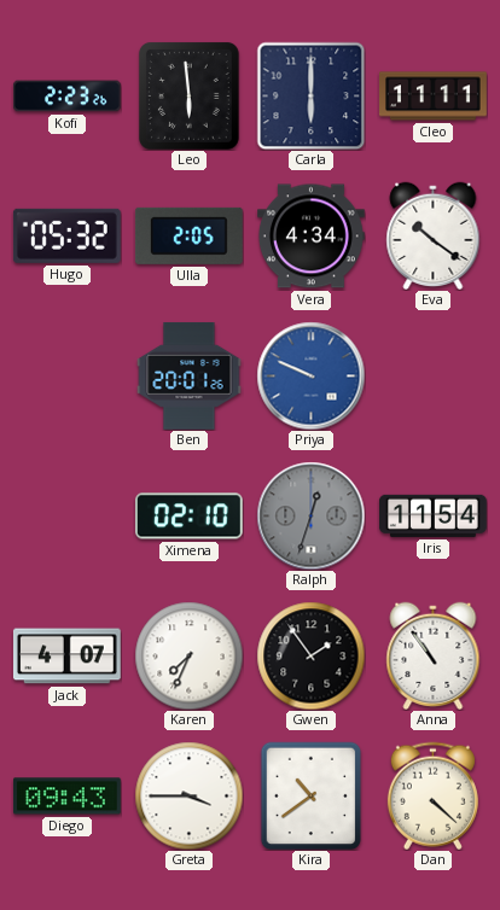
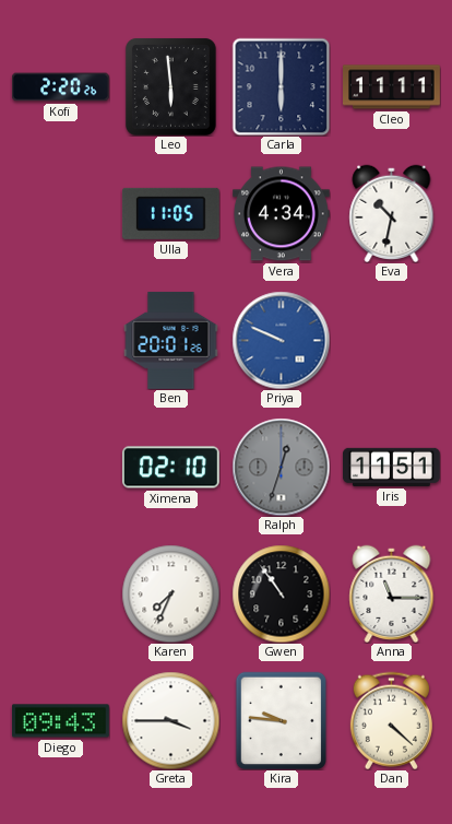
Kofi: 2:23 -> 2:20
Hugo: 05:32 -> none
Ulla: 2:05 -> 11:05
Eva: 10:21 -> 10:32
Iris: 11:54 -> 11:51
Jack: 4:07 -> none
Gwen: 1:54 -> 10:54
Anna: 10:54 -> 11:15
Kira: 10:39 -> 9:46
